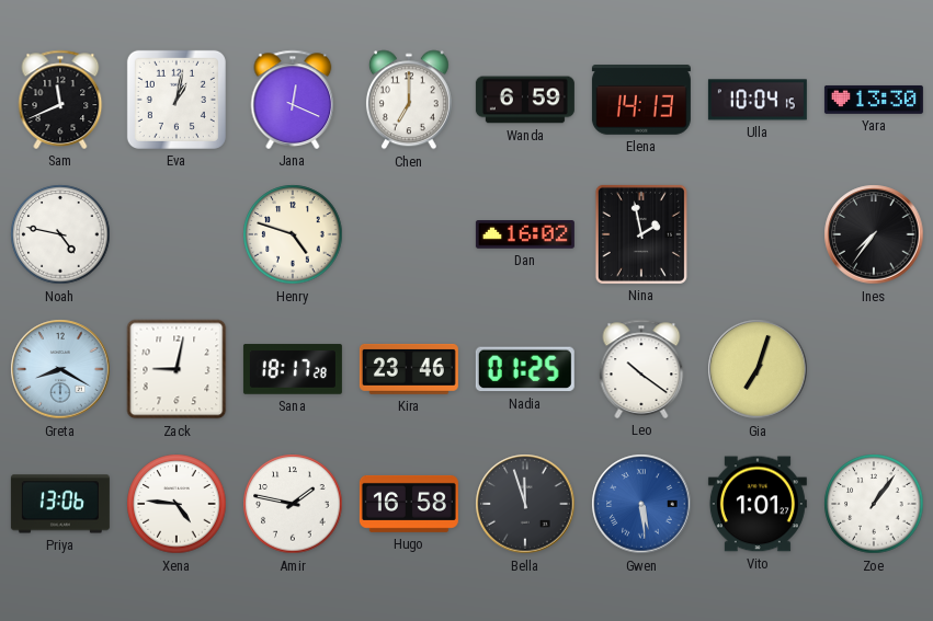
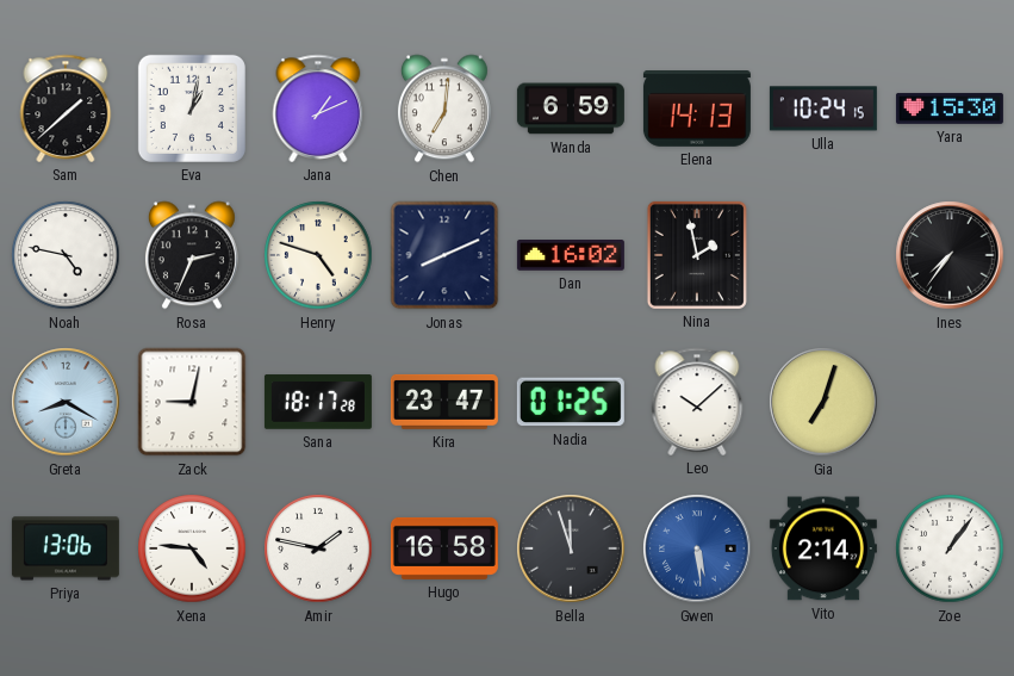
Sam: 11:41 -> 1:38
Jana: 12:19 -> 1:11
Chen: 7:00 -> 7:01
Ulla: 10:04 -> 10:24
Yara: 13:30 -> 15:30
Rosa: none -> 2:34
Jonas: none -> 8:11
Kira: 23:46 -> 23:47
Leo: 10:21 -> 10:08
Vito: 1:01 -> 2:14
